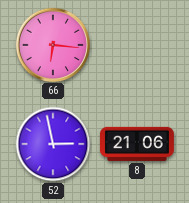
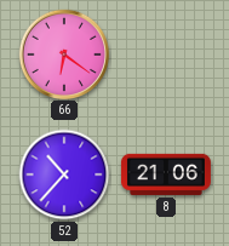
66: 6:16 -> 6:21
52: 2:58 -> 10:37
